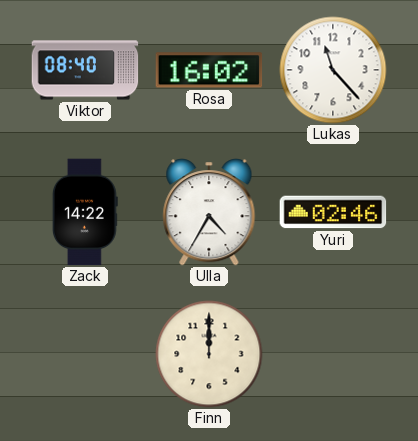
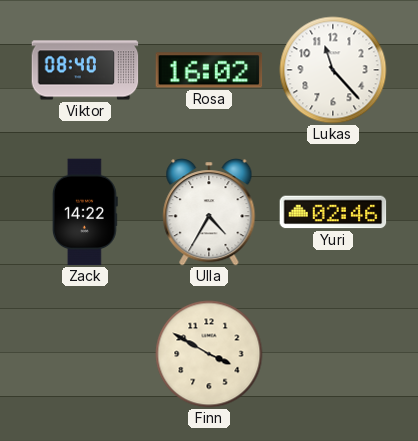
Finn: 12:00 -> 3:50
